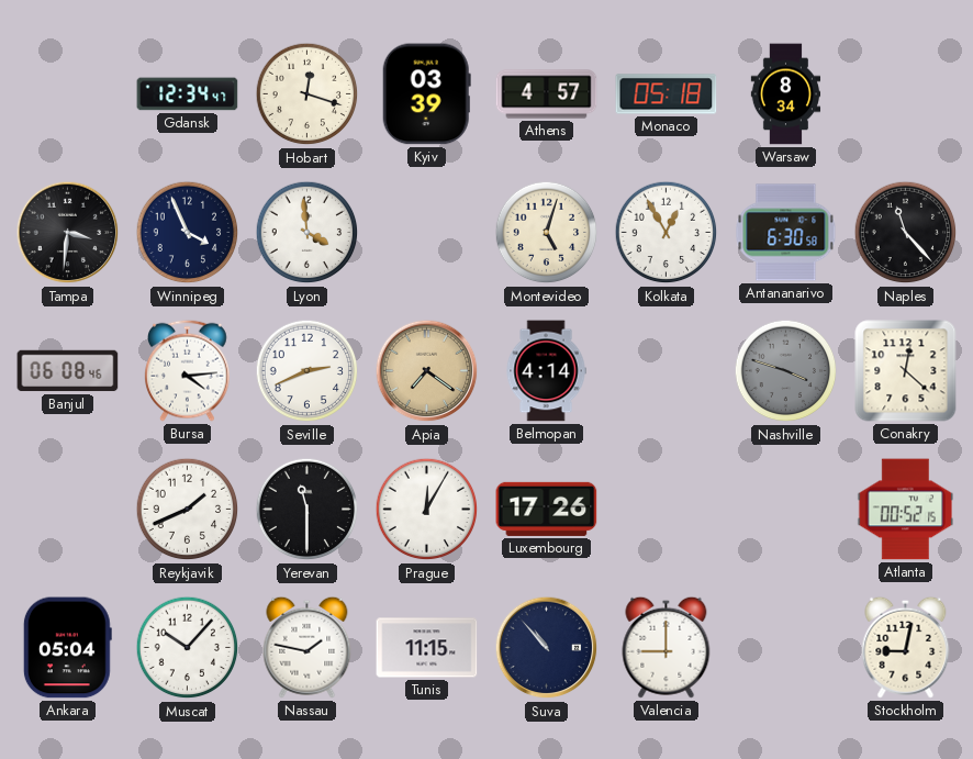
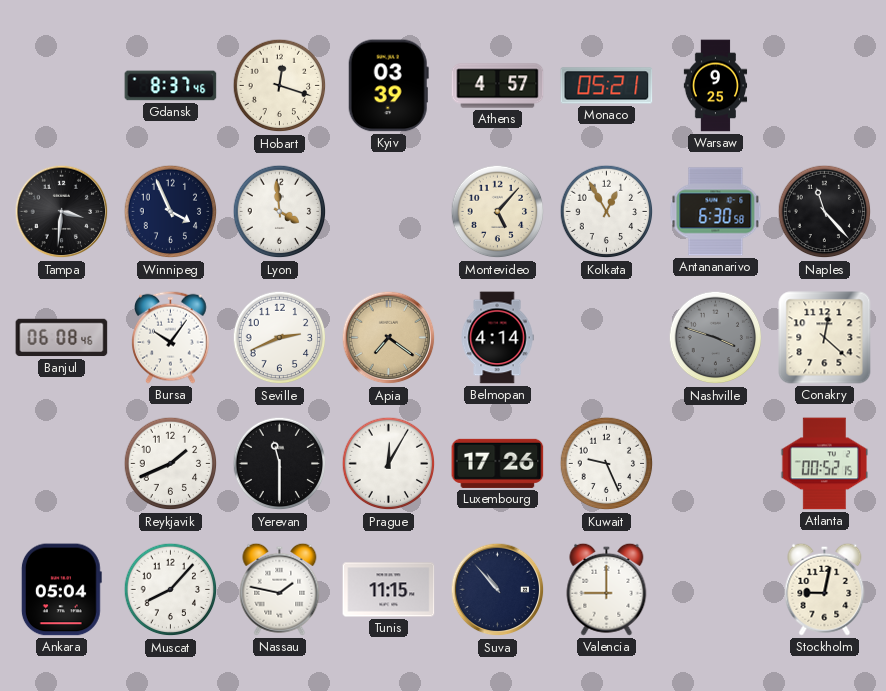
Gdansk: 12:34 -> 8:37
Monaco: 05:18 -> 05:21
Warsaw: 8:34 -> 9:25
Montevideo: 5:03 -> 5:07
Bursa: 4:14 -> 10:06
Kuwait: none -> 9:26
Muscat: 10:07 -> 8:07
